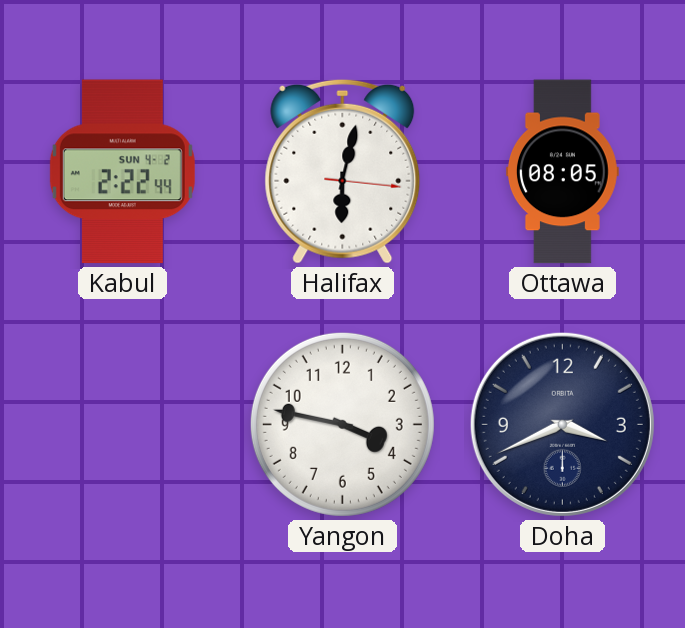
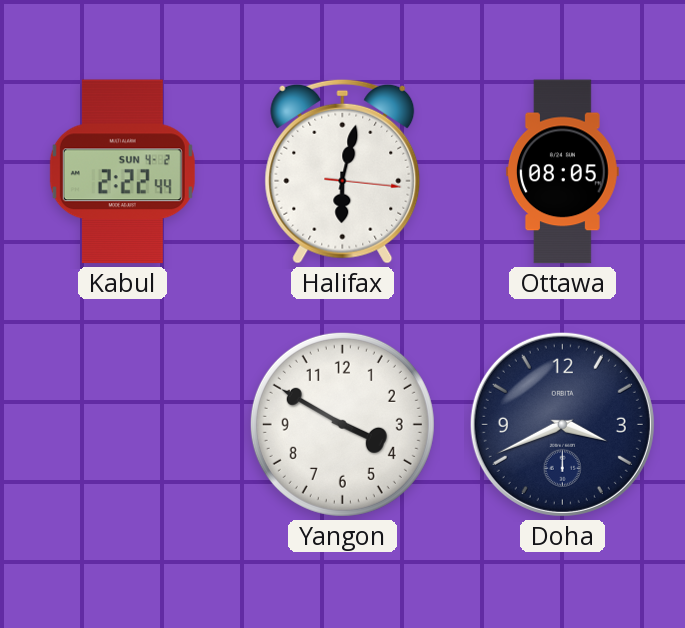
Yangon: 3:47 -> 3:50
